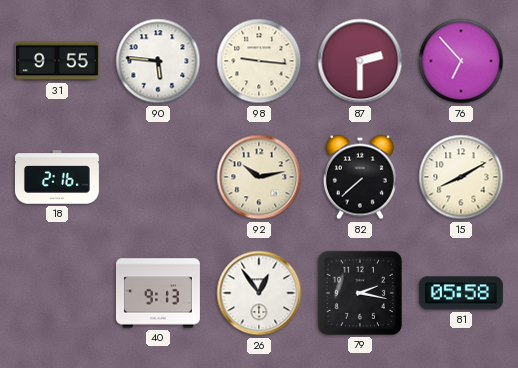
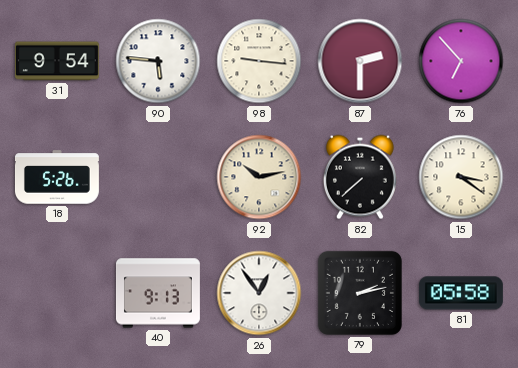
31: 9:55 -> 9:54
18: 2:16 -> 5:26
15: 8:10 -> 3:21
79: 2:17 -> 2:13
